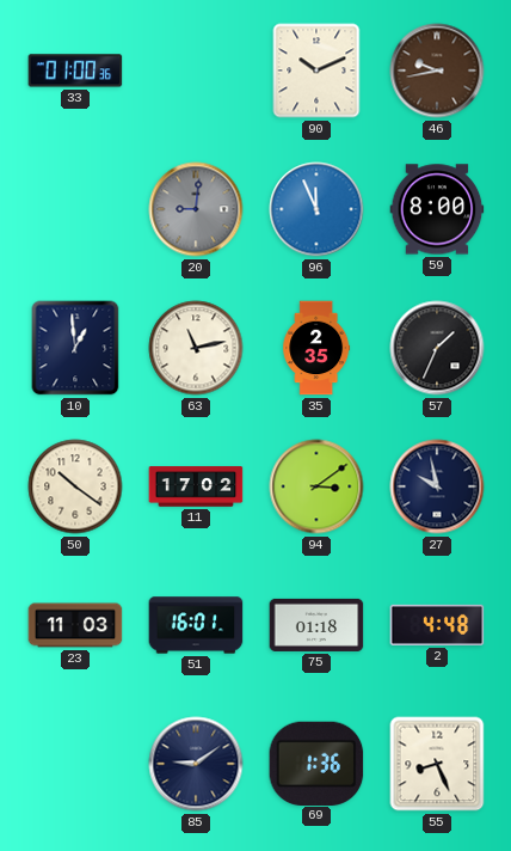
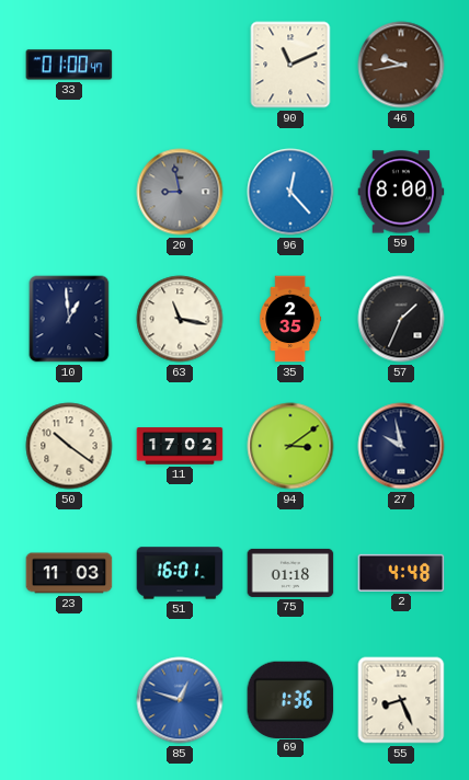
33: 01:00:36 -> 01:00:47
90: 10:11 -> 11:11
20: 9:01 -> 8:58
96: 11:56 -> 12:23
63: 11:13 -> 11:17
85: 9:09 -> 12:48
85 dial: navy -> blue
